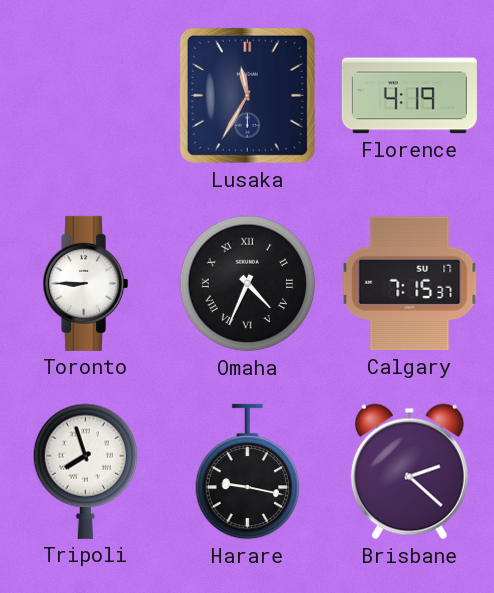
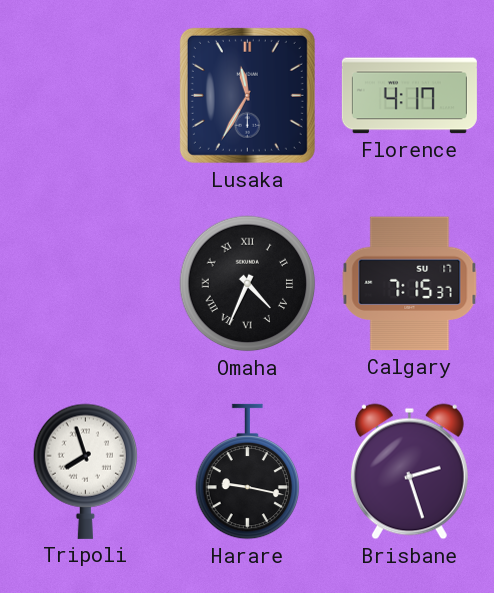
Florence: 4:19 -> 4:17
Toronto: 8:45 -> none
Brisbane: 2:22 -> 2:27
